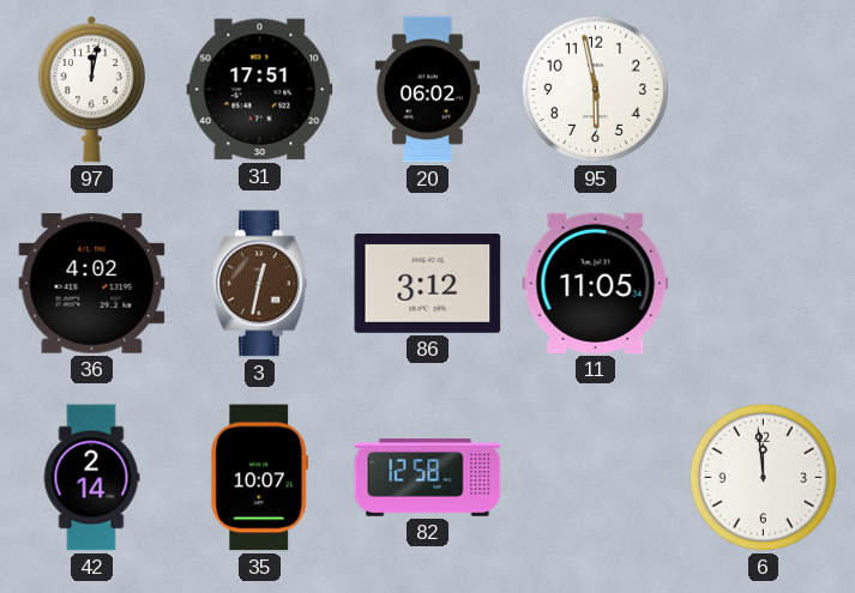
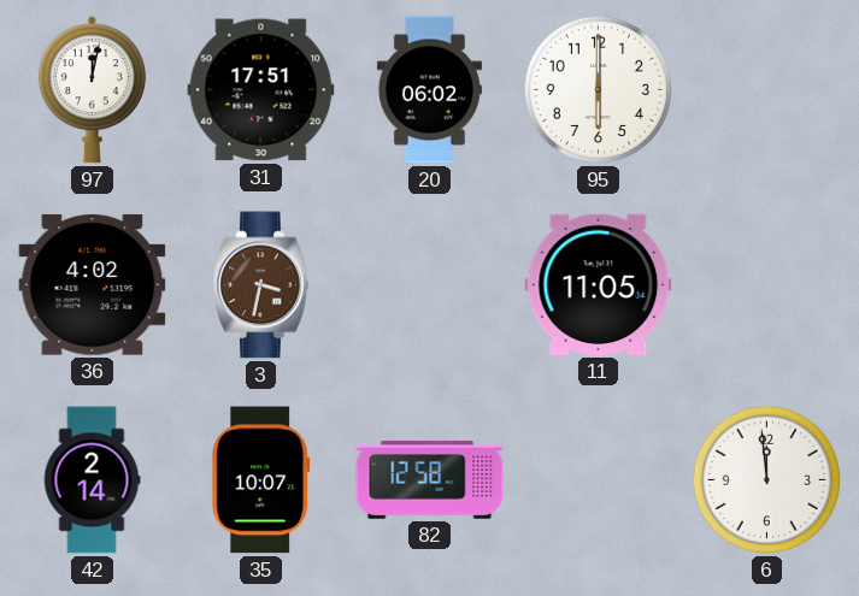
95: 5:58 -> 6:00
3: 12:32 -> 3:32
86: 3:12 -> none
